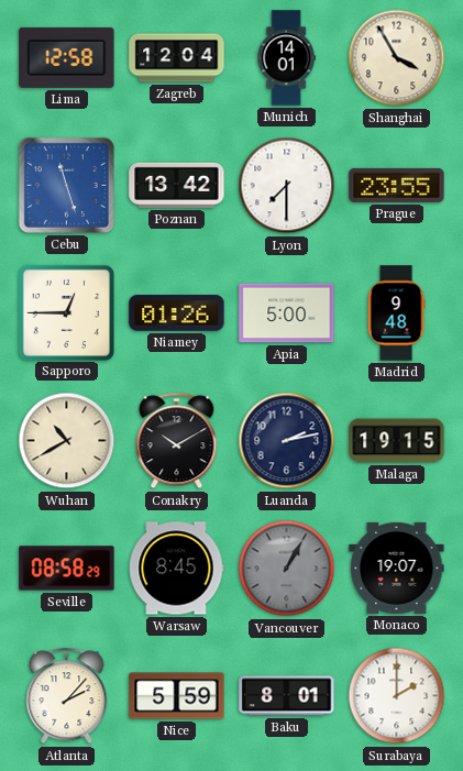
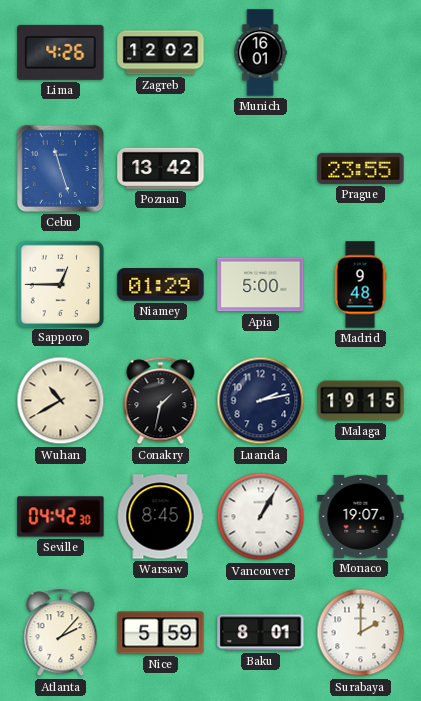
Lima: 12:58 -> 4:26
Zagreb: 12:04 -> 12:02
Munich: 14:01 -> 16:01
Shanghai: 3:55 -> none
Lyon: 7:30 -> none
Niamey: 01:26 -> 01:29
Conakry: 10:10 -> 1:32
Seville: 08:58 -> 04:42
Vancouver dial: grey -> white
